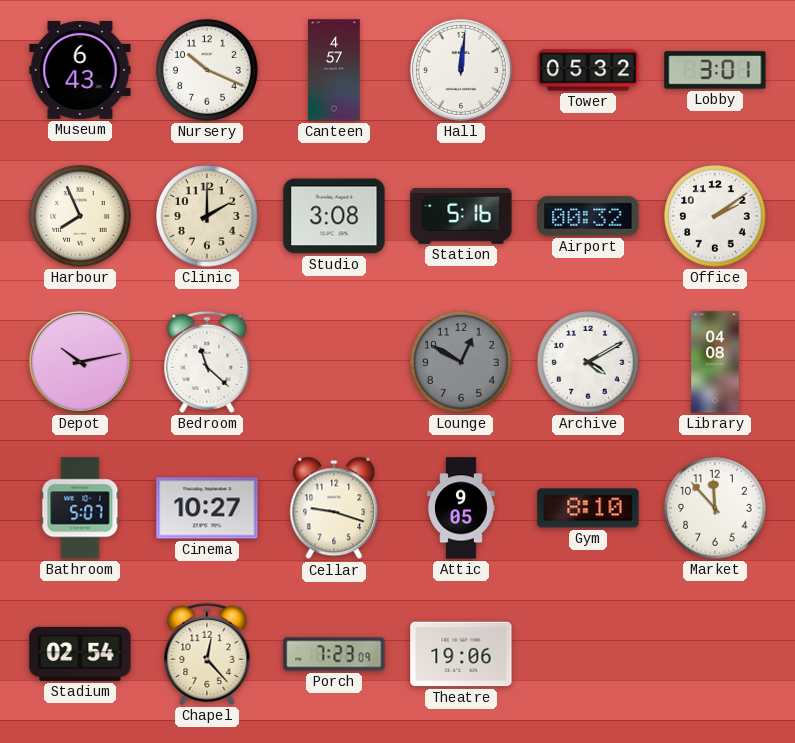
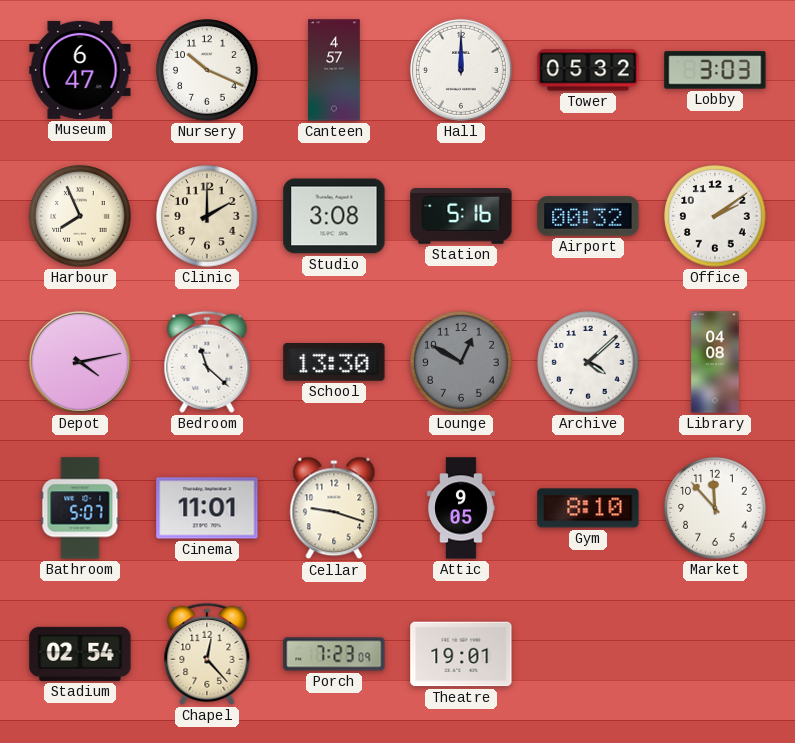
Museum: 6:43 -> 6:47
Hall: 12:01 -> 12:00
Lobby: 3:01 -> 3:03
Depot: 10:13 -> 4:13
School: none -> 13:30
Archive: 4:10 -> 4:08
Cinema: 10:27 -> 11:01
Theatre: 19:06 -> 19:01
